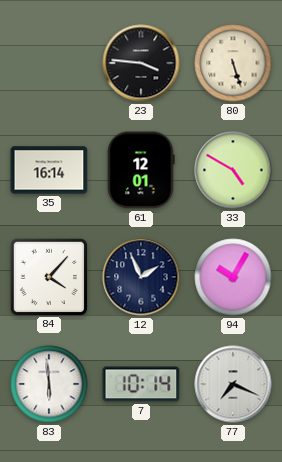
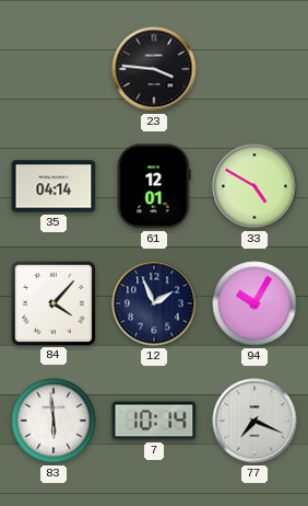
80: 5:27 -> none
35: 16:14 -> 04:14
